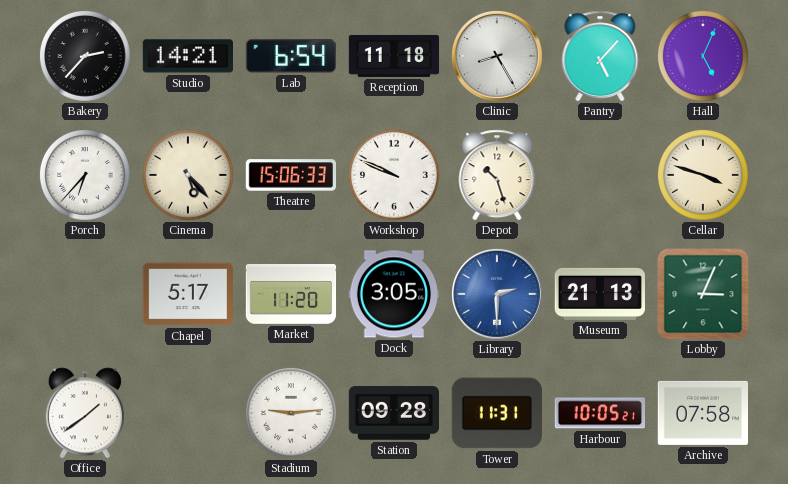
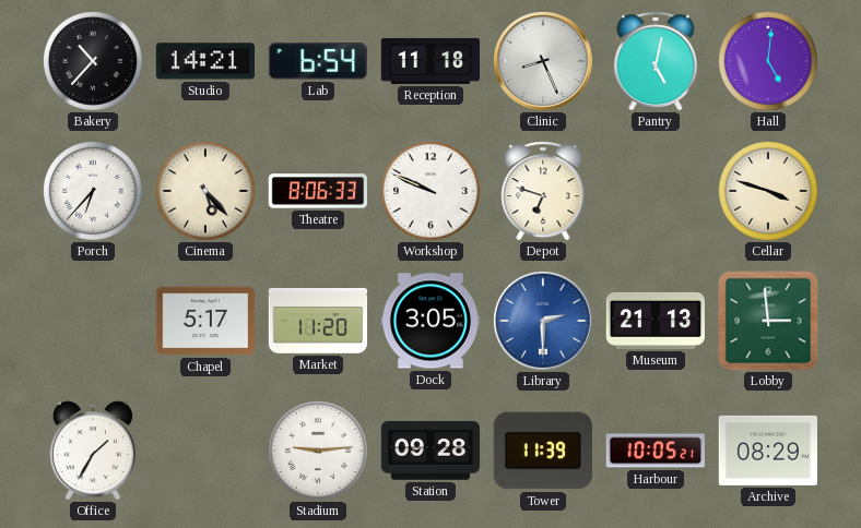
Bakery: 2:37 -> 10:37
Clinic: 8:25 -> 8:26
Pantry: 5:07 -> 5:02
Hall: 5:04 -> 5:01
Theatre: 15:06 -> 8:06
Depot: 10:27 -> 6:48
Lobby: 3:04 -> 2:59
Office: 1:39 -> 1:35
Tower: 11:31 -> 11:39
Archive: 07:58 -> 08:29
